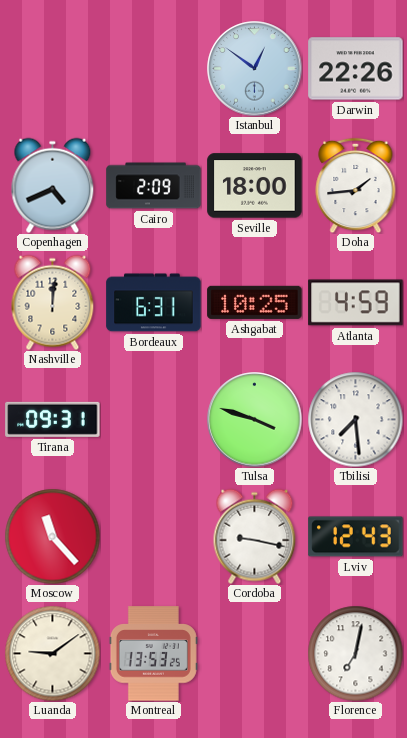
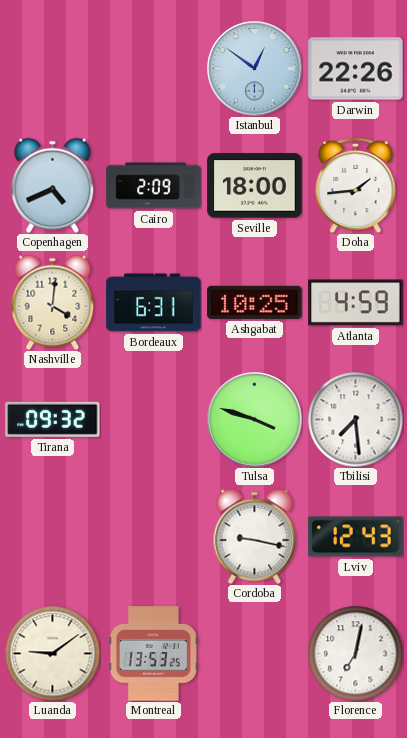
Nashville: 12:01 -> 4:01
Tirana: 09:31 -> 09:32
Moscow: 11:23 -> none
